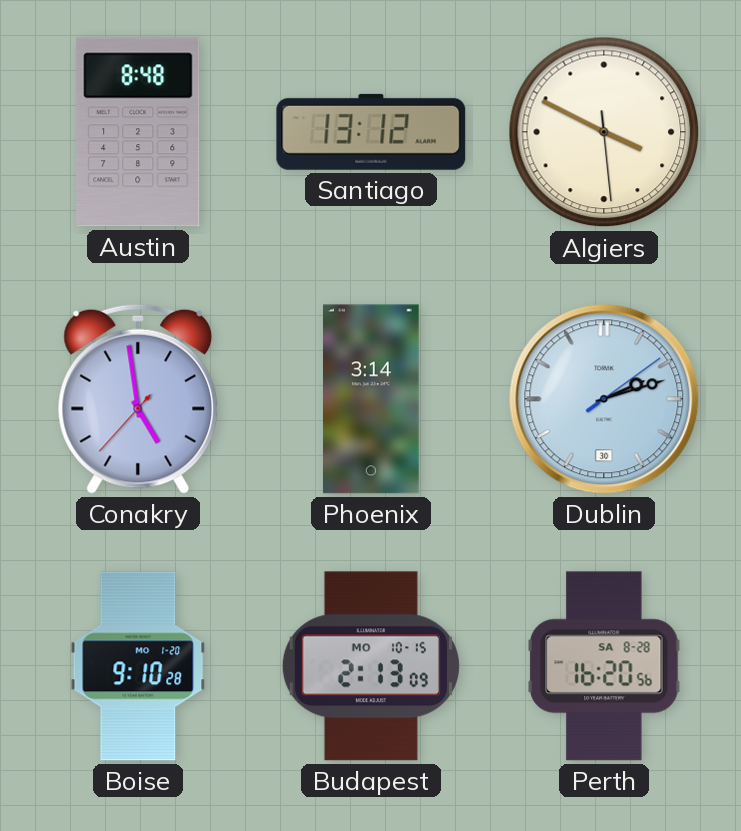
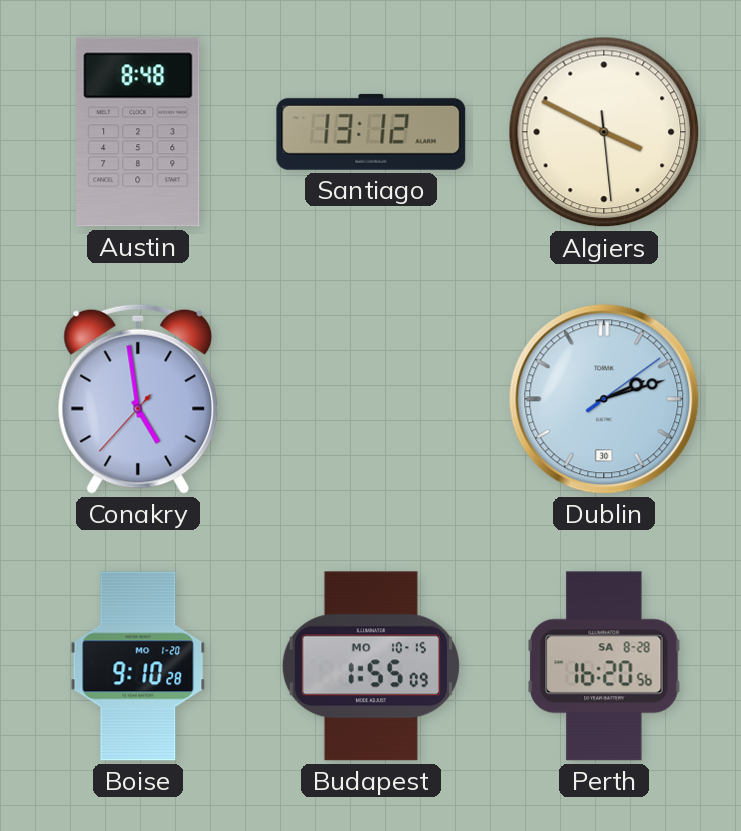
Phoenix: 3:14 -> none
Budapest: 2:13 -> 1:55
